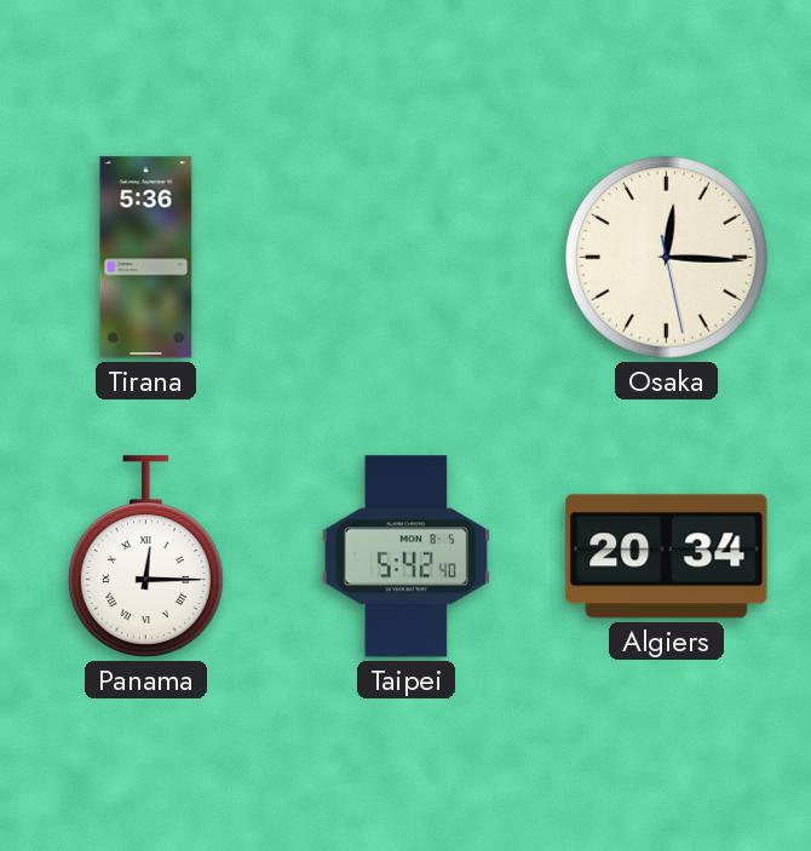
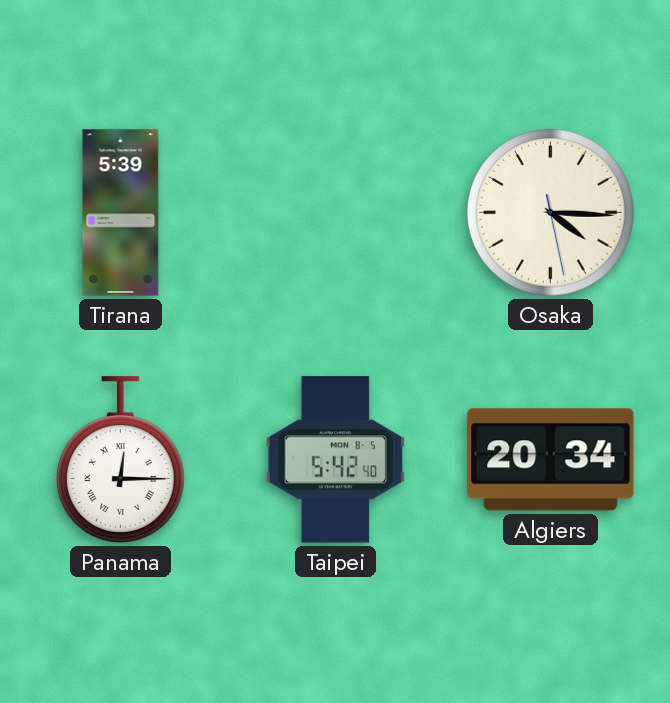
Tirana: 5:36 -> 5:39
Osaka: 12:15 -> 4:15
